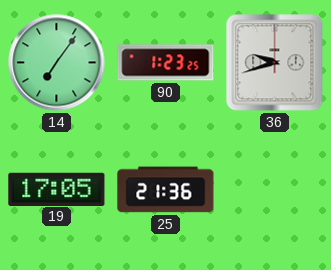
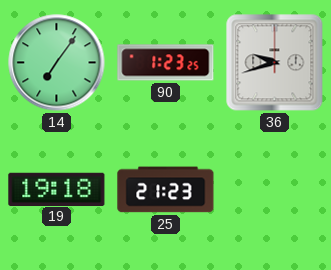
19: 17:05 -> 19:18
25: 21:36 -> 21:23
